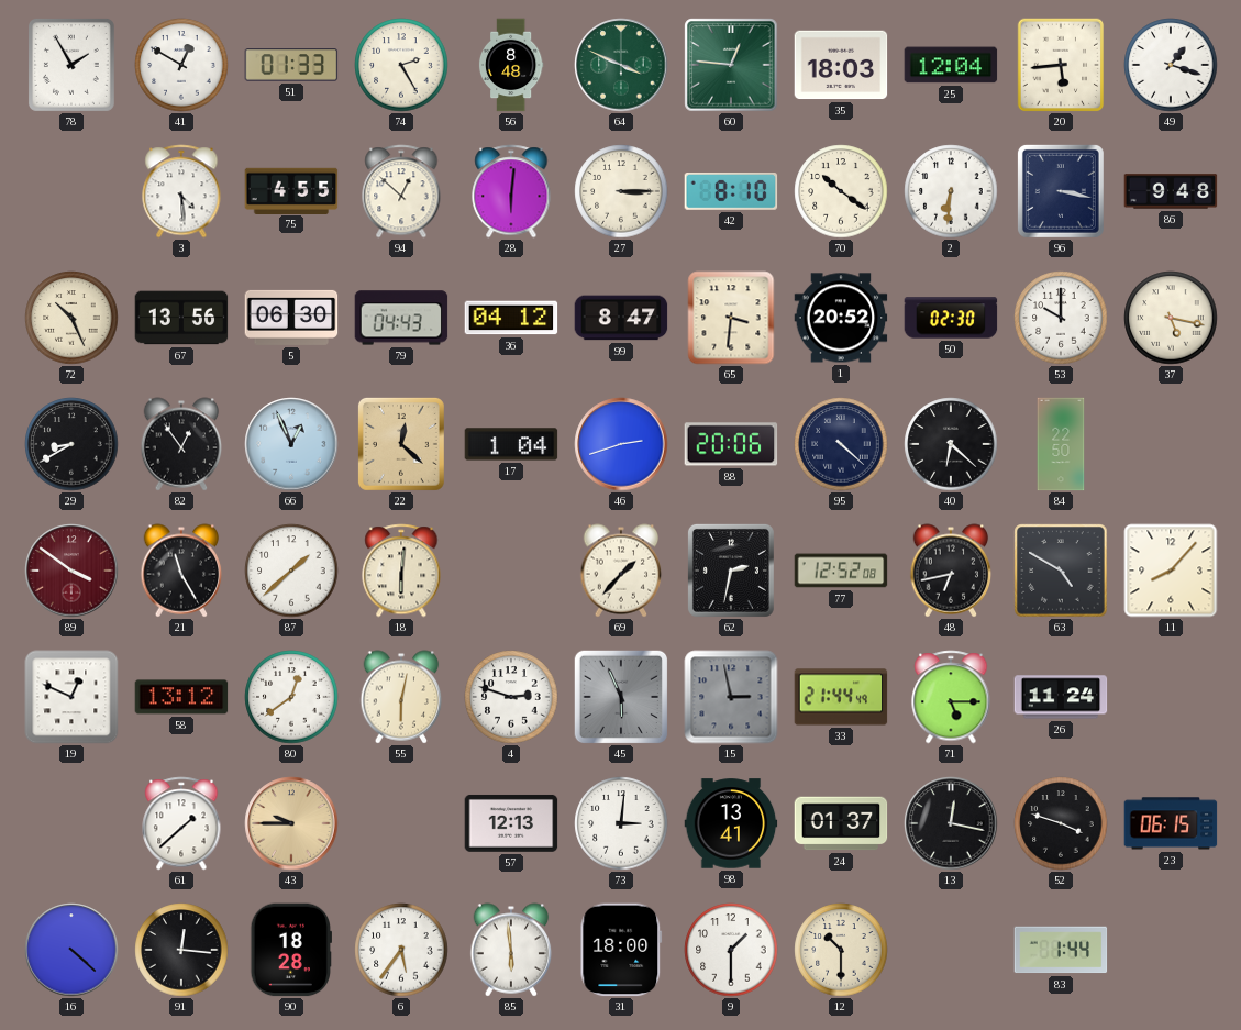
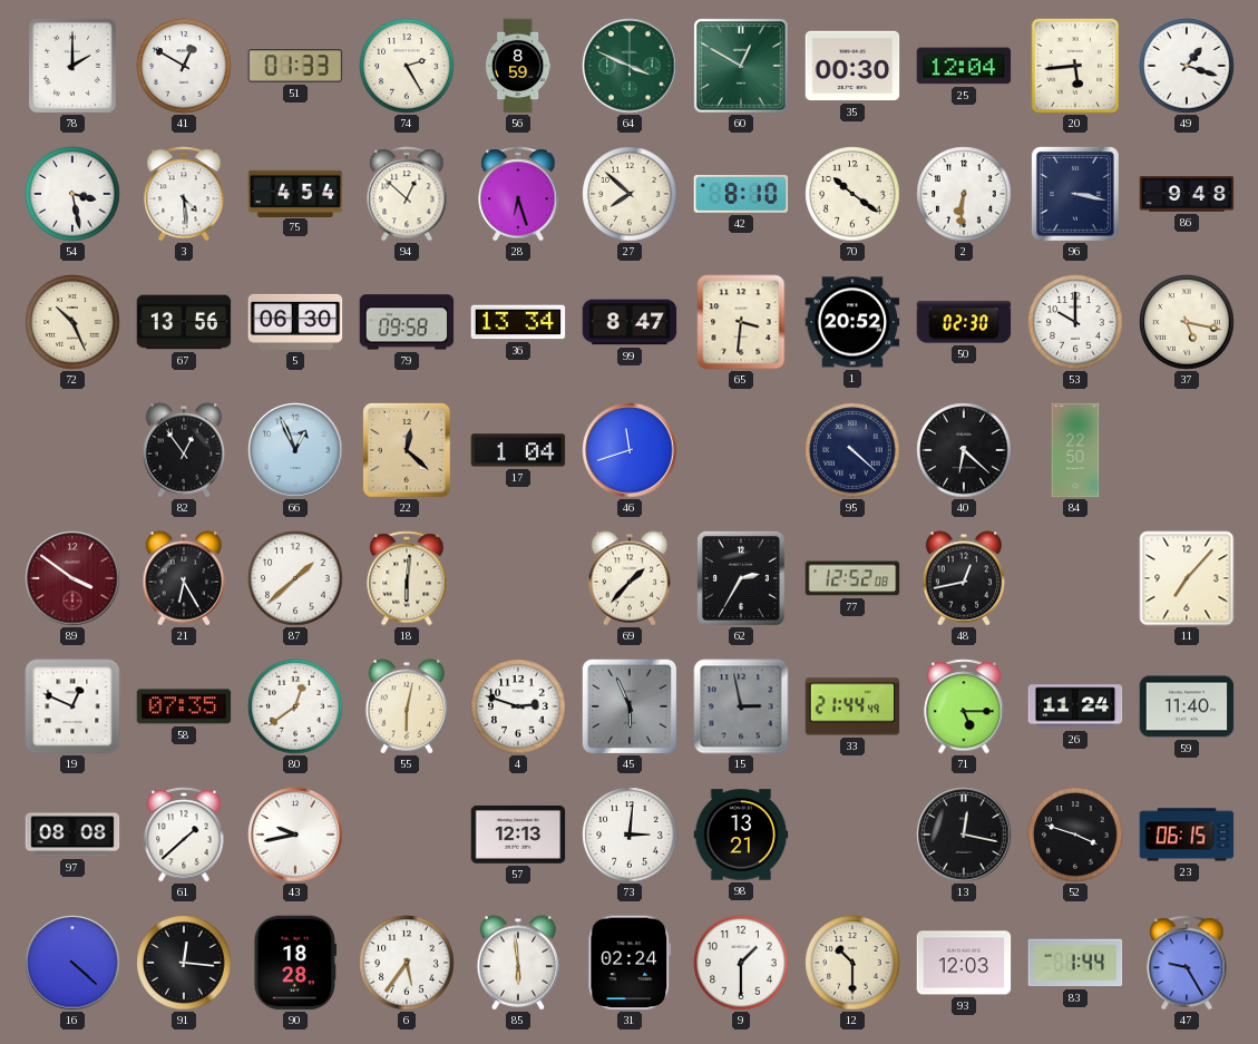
78: 1:55 -> 2:00
56: 8:48 -> 8:59
60: 12:46 -> 12:50
35: 18:03 -> 00:30
54: none -> 3:28
75: 4:55 -> 4:54
28: 6:01 -> 6:27
27: 3:15 -> 7:52
79: 04:43 -> 09:58
36: 04:12 -> 13:34
29: 8:40 -> none
46: 2:42 -> 11:42
88: 20:06 -> none
21: 11:25 -> 6:25
62: 2:32 -> 2:35
48: 6:43 -> 12:43
63: 4:50 -> none
11: 8:07 -> 7:07
58: 13:12 -> 07:35
59: none -> 11:40
97: none -> 08:08
43: 9:45 -> 9:43
43 dial: champagne -> white
98: 13:41 -> 13:21
24: 01:37 -> none
31: 18:00 -> 02:24
93: none -> 12:03
47: none -> 9:25
